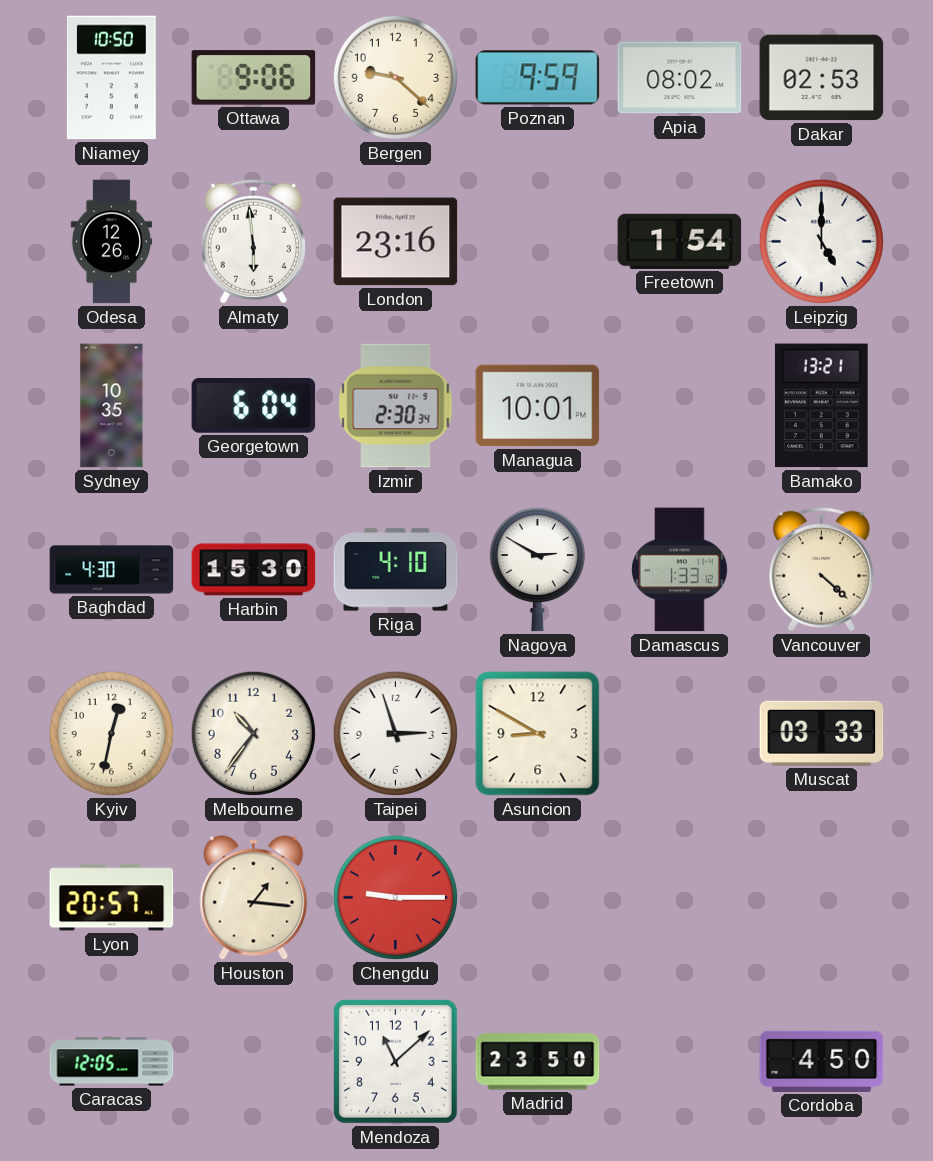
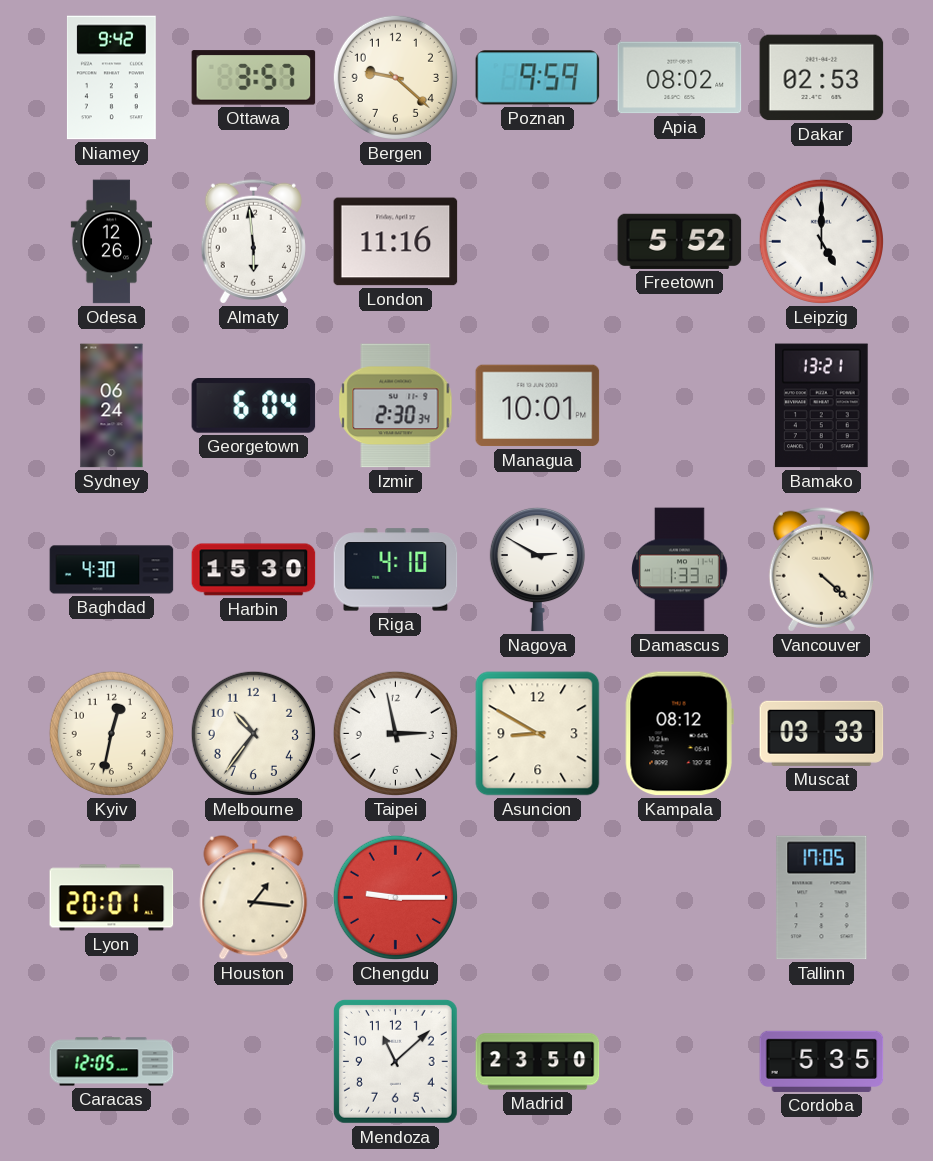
Niamey: 10:50 -> 9:42
Ottawa: 9:06 -> 3:57
London: 23:16 -> 11:16
Freetown: 1:54 -> 5:52
Sydney: 10:35 -> 06:24
Taipei: 2:57 -> 2:58
Kampala: none -> 08:12
Lyon: 20:57 -> 20:01
Tallinn: none -> 17:05
Cordoba: 4:50 -> 5:35
